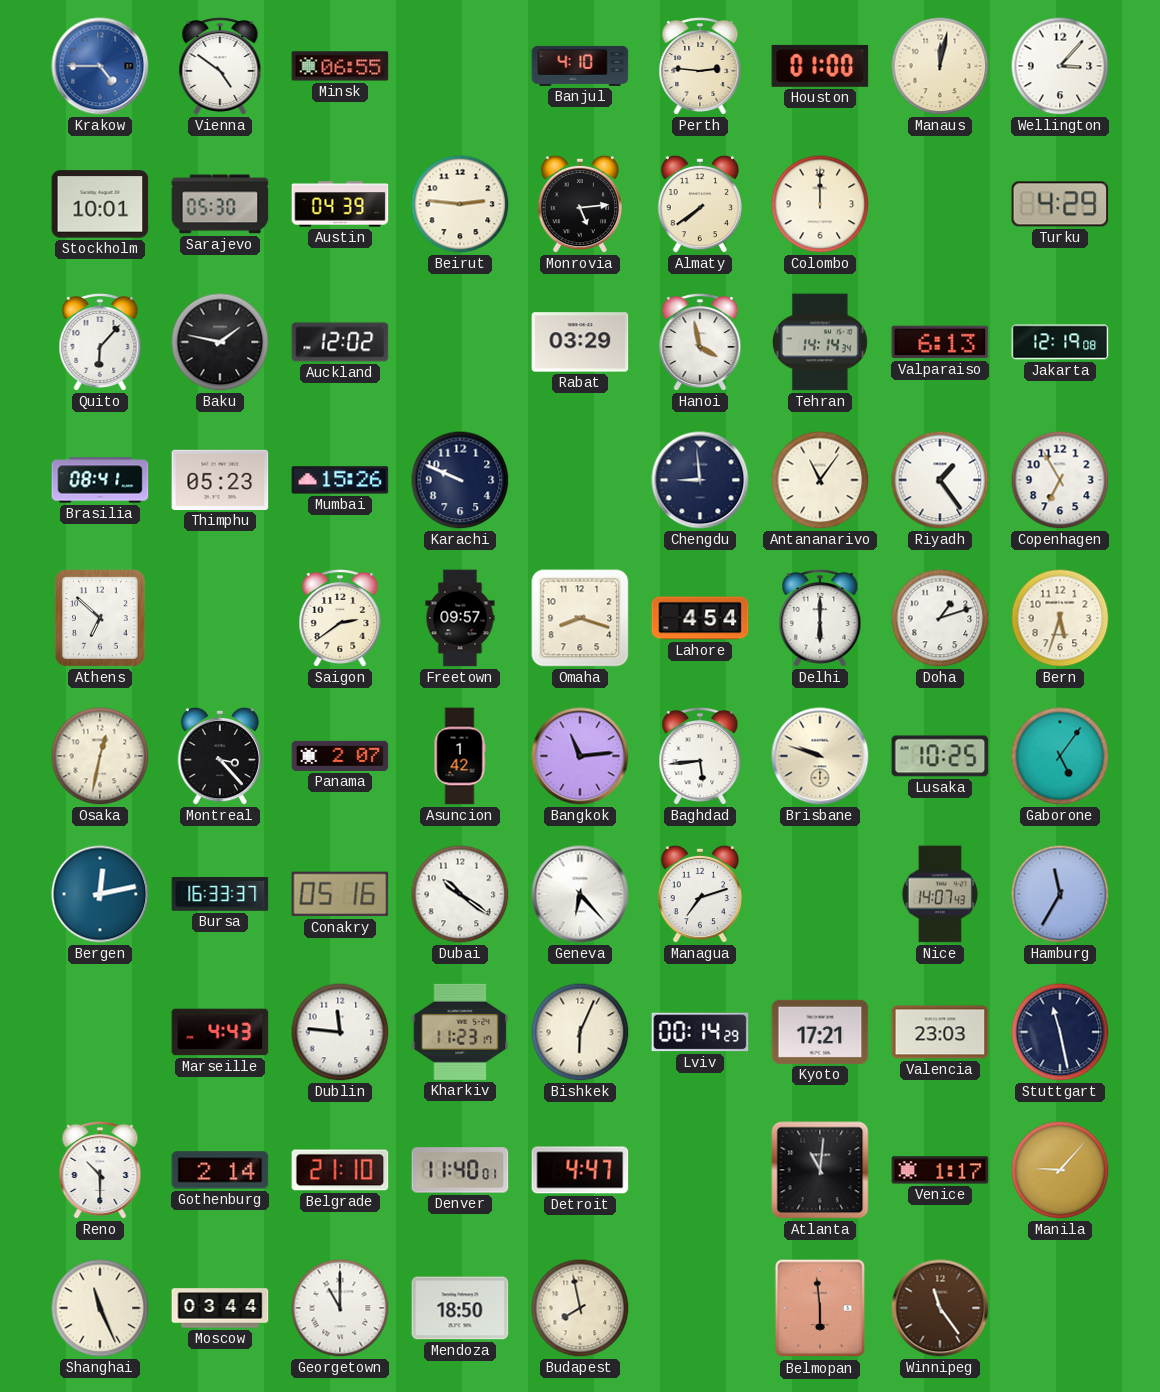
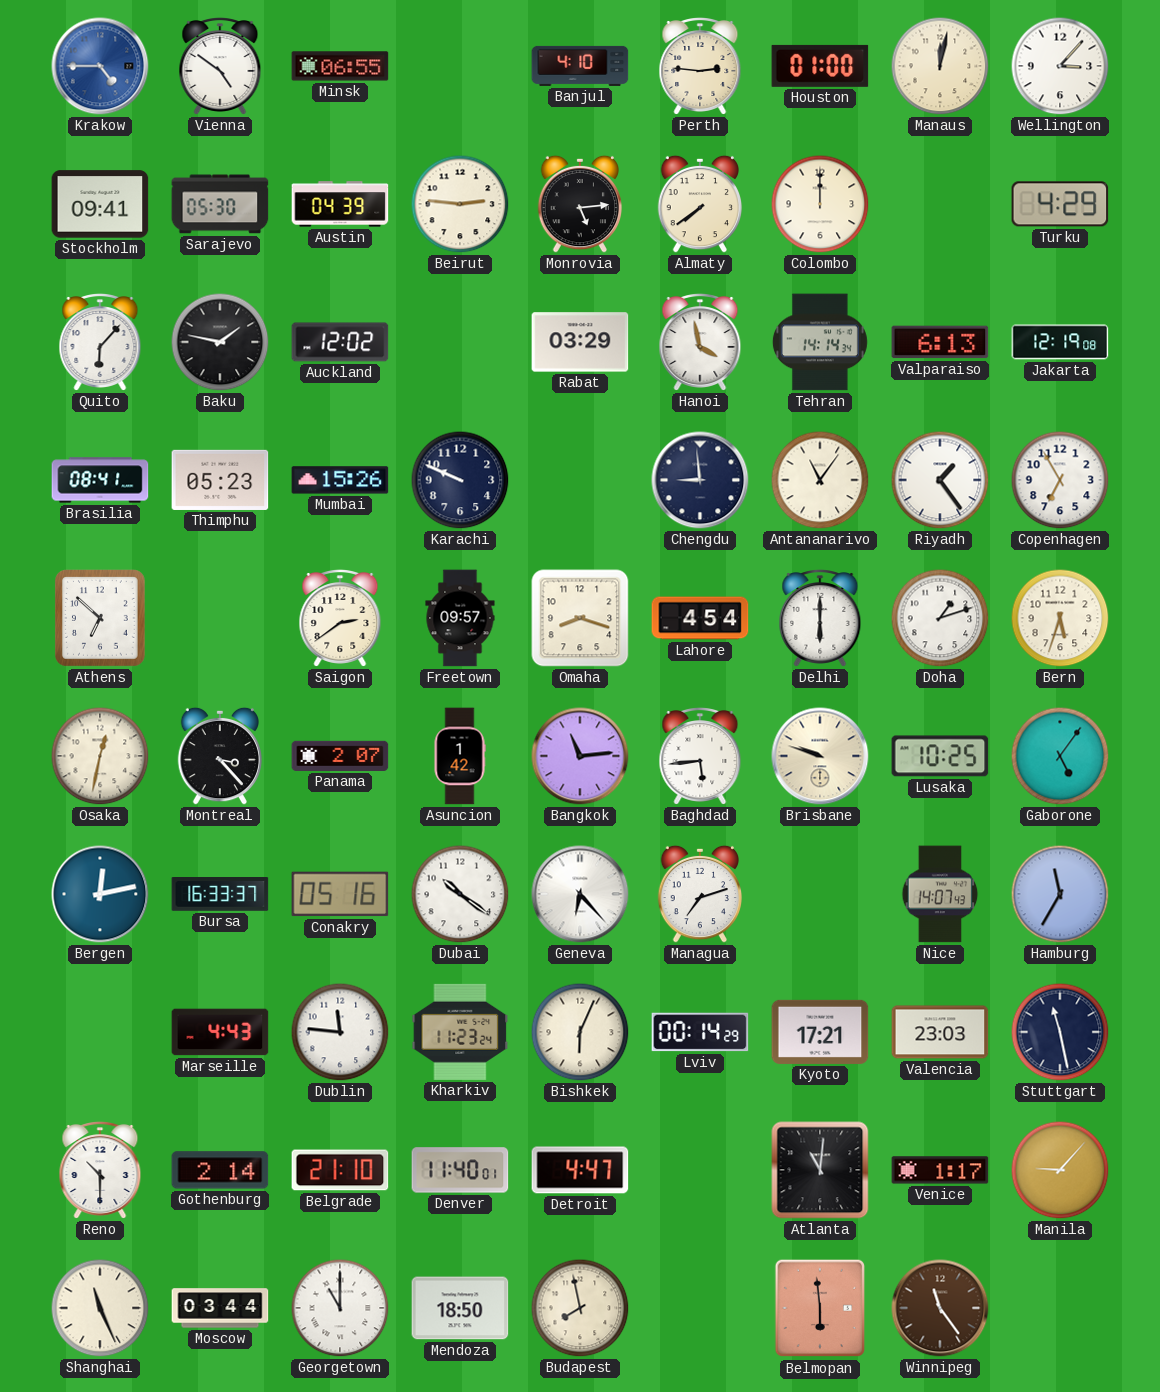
Stockholm: 10:01 -> 09:41
Kharkiv: 11:23:17 -> 11:23:24
